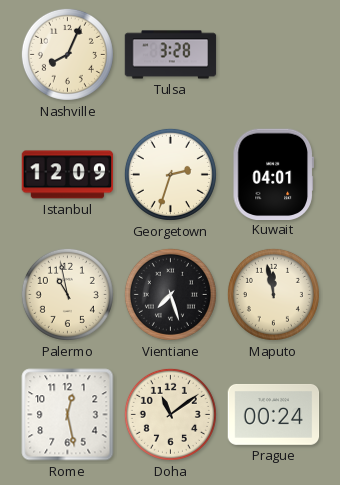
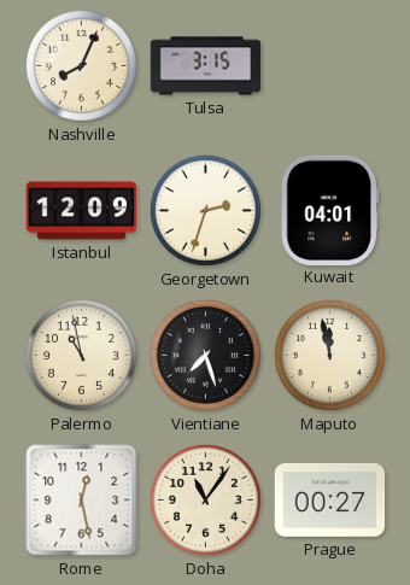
Tulsa: 3:28 -> 3:15
Doha: 11:09 -> 11:06
Prague: 00:24 -> 00:27
